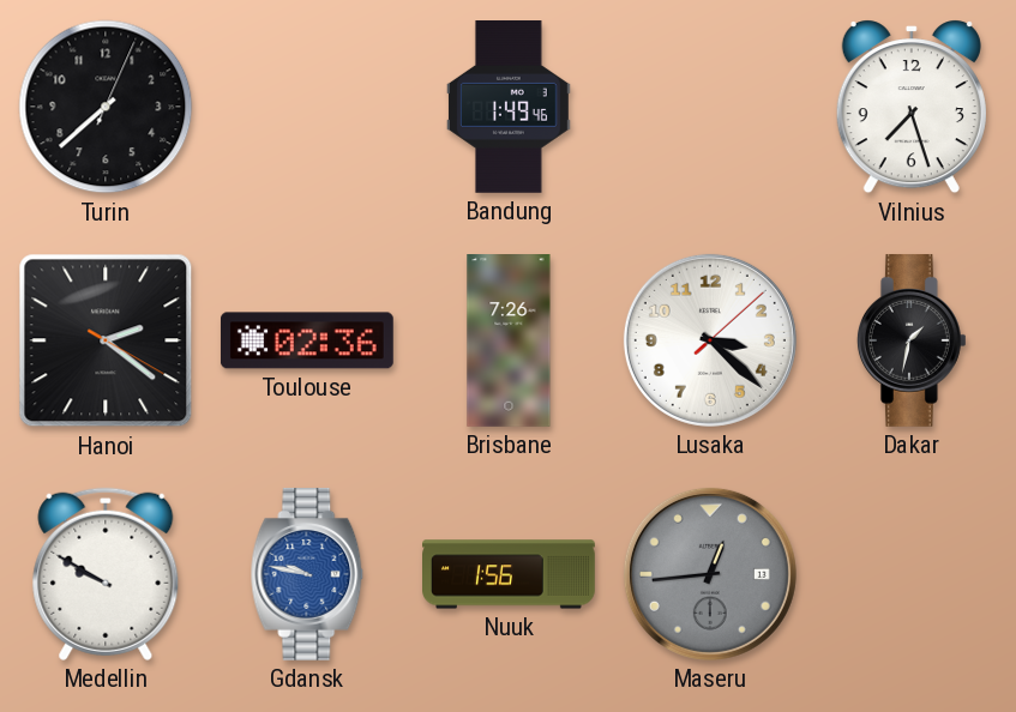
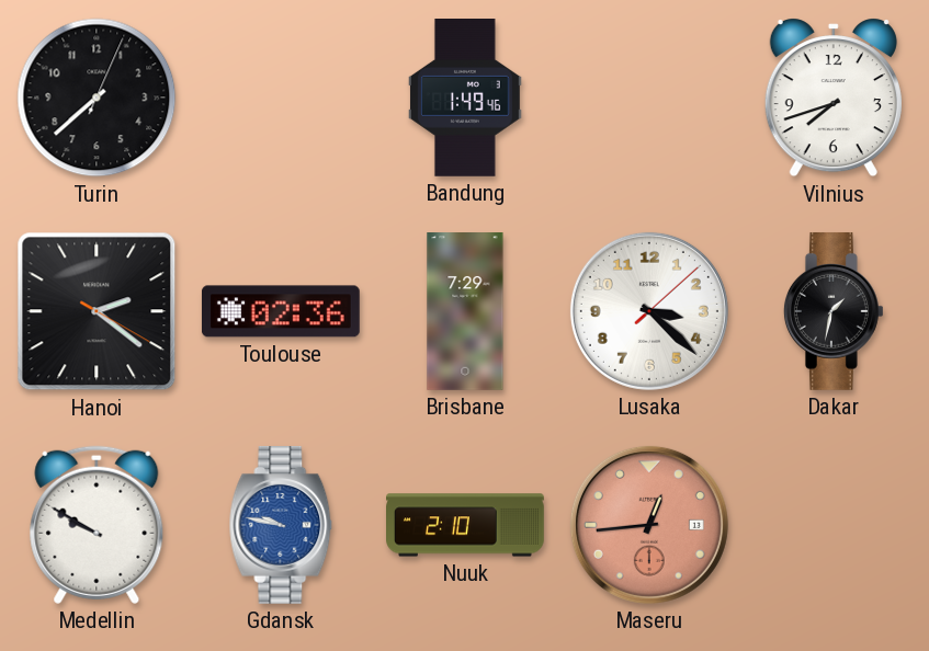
Vilnius: 7:27 -> 7:42
Brisbane: 7:26 -> 7:29
Nuuk: 1:56 -> 2:10
Maseru dial: grey -> salmon
